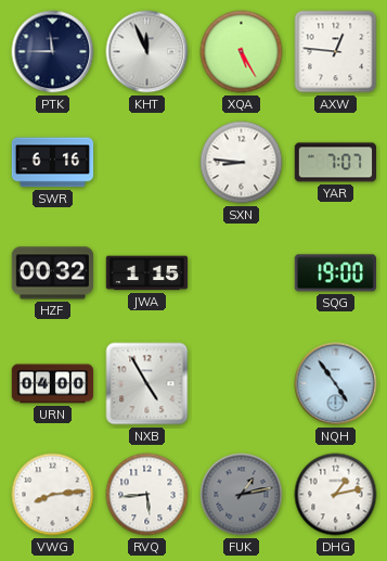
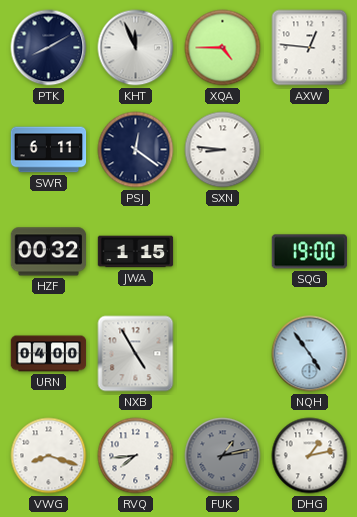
PTK: 11:45 -> 8:10
XQA: 5:25 -> 4:45
SWR: 6:16 -> 6:11
PSJ: none -> 12:21
YAR: 7:07 -> none
VWG: 8:14 -> 8:18
RVQ: 5:44 -> 7:44
